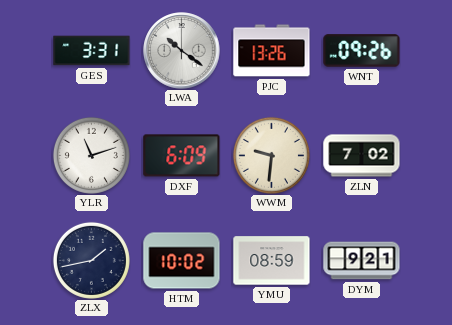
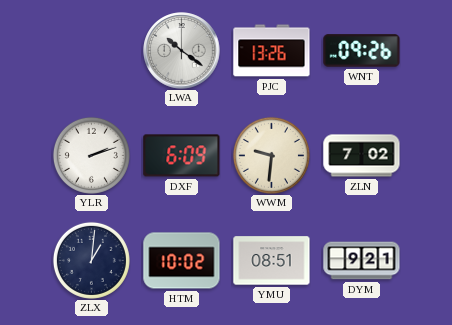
GES: 3:31 -> none
YLR: 11:12 -> 2:12
ZLX: 1:43 -> 1:01
YMU: 08:59 -> 08:51
